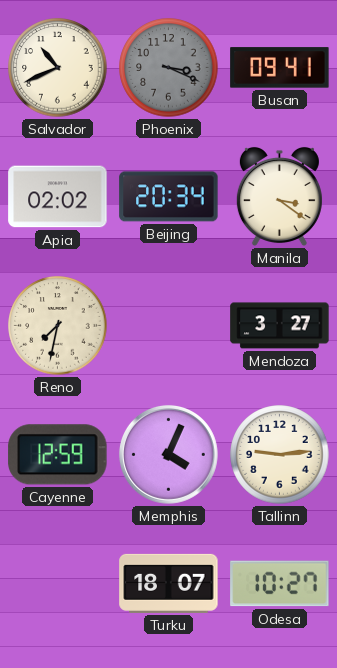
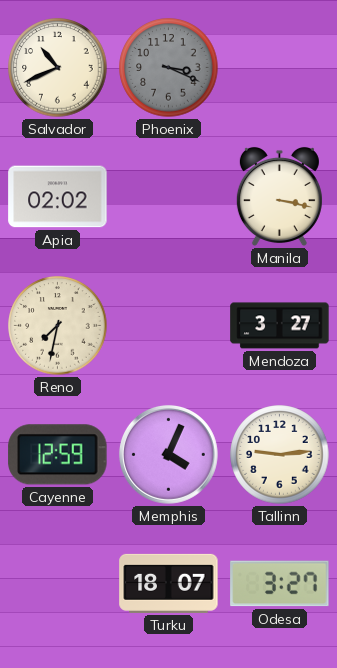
Busan: 09:41 -> none
Beijing: 20:34 -> none
Manila: 3:21 -> 3:17
Odesa: 10:27 -> 3:27
